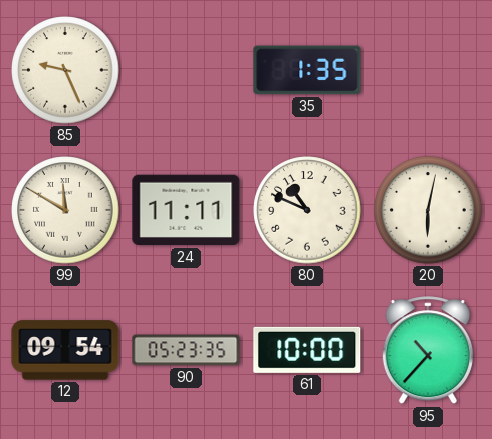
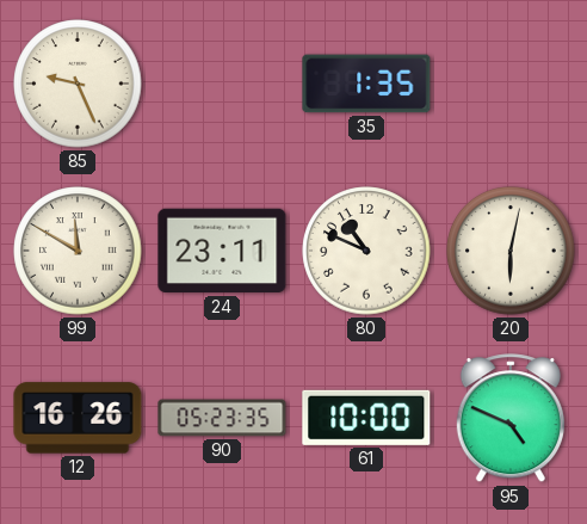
24: 11:11 -> 23:11
12: 09:54 -> 16:26
95: 10:37 -> 4:49
